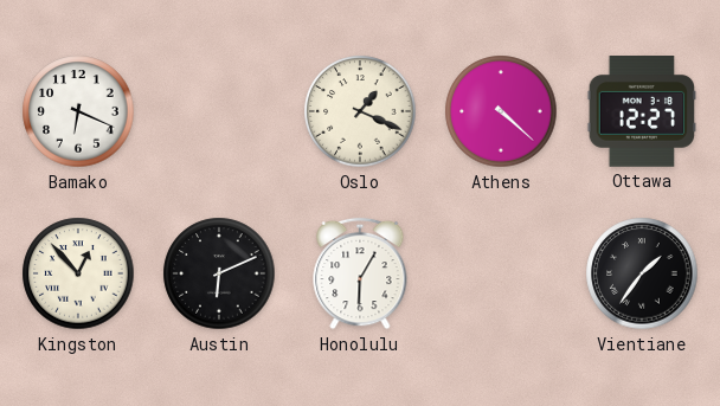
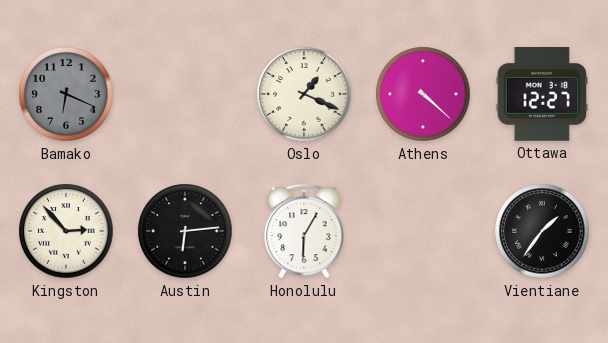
Bamako dial: white -> grey
Kingston: 12:53 -> 2:53
Austin: 6:11 -> 6:14
